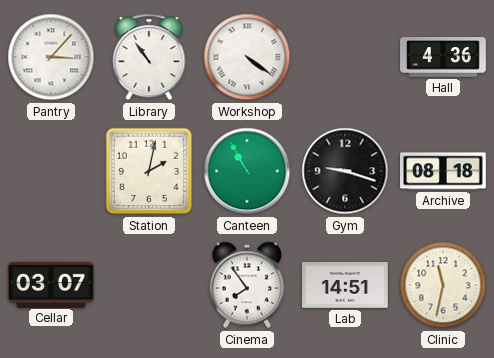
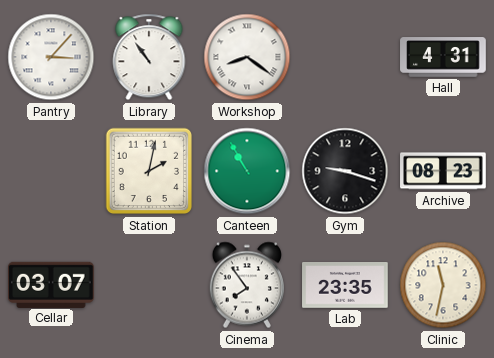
Workshop: 4:21 -> 8:21
Hall: 4:36 -> 4:31
Archive: 08:18 -> 08:23
Lab: 14:51 -> 23:35
